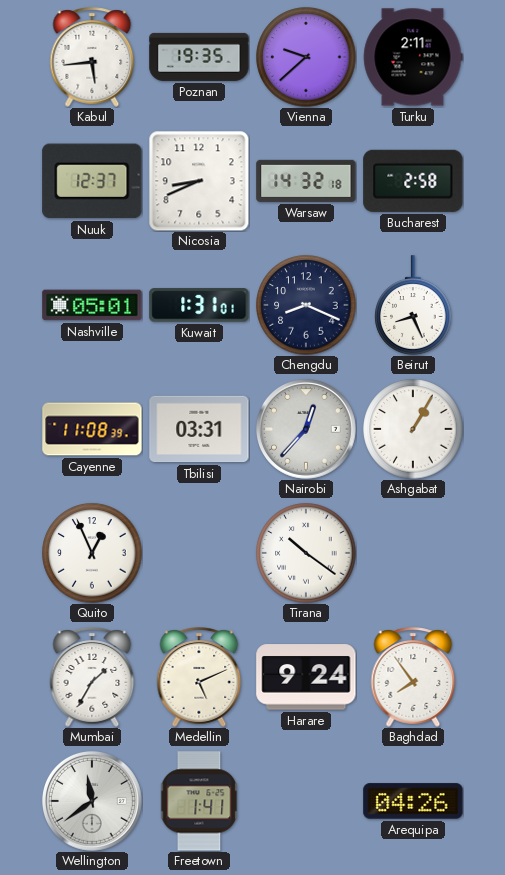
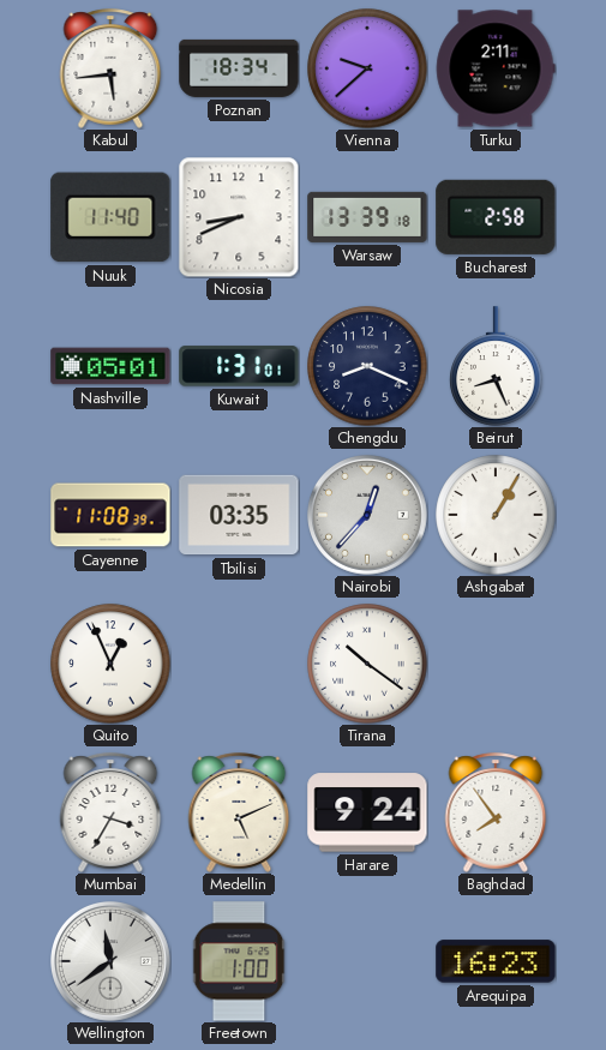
Poznan: 19:35 -> 18:34
Nuuk: 12:37 -> 11:40
Warsaw: 14:32 -> 13:39
Tbilisi: 03:31 -> 03:35
Mumbai: 1:35 -> 3:35
Freetown: 1:41 -> 1:00
Arequipa: 04:26 -> 16:23
